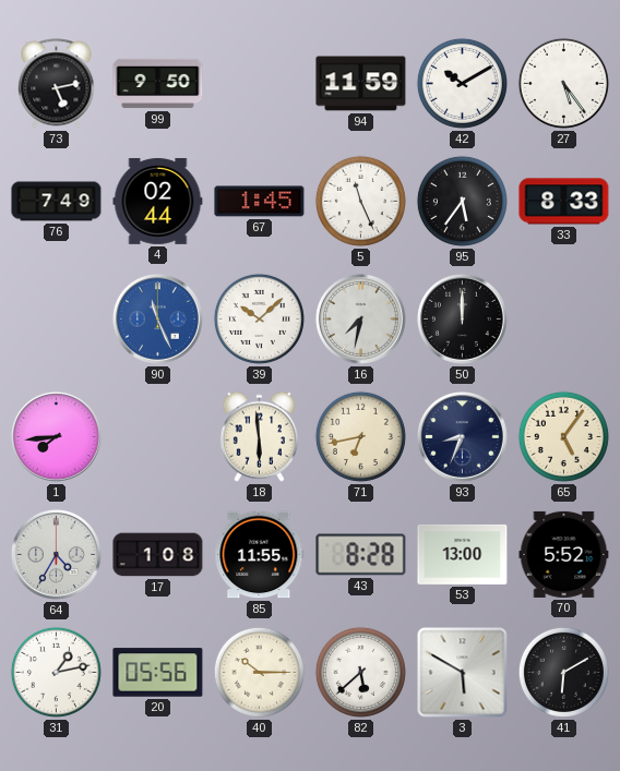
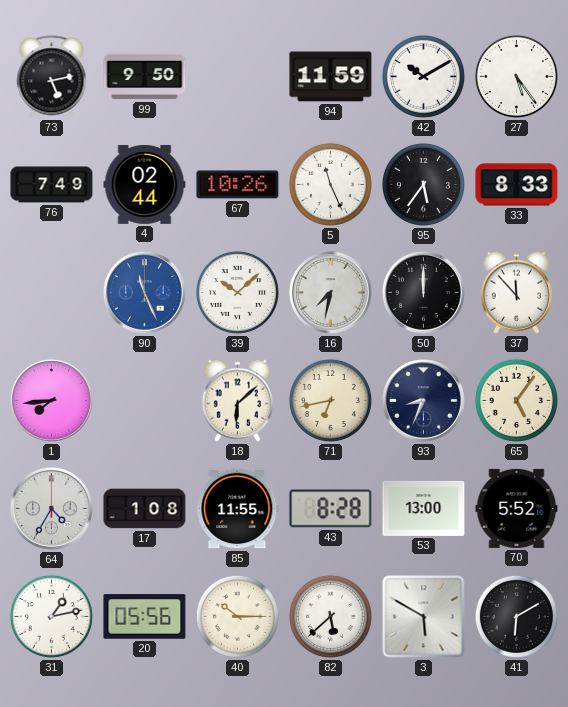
67: 1:45 -> 10:26
37: none -> 11:53
18: 5:59 -> 6:08
